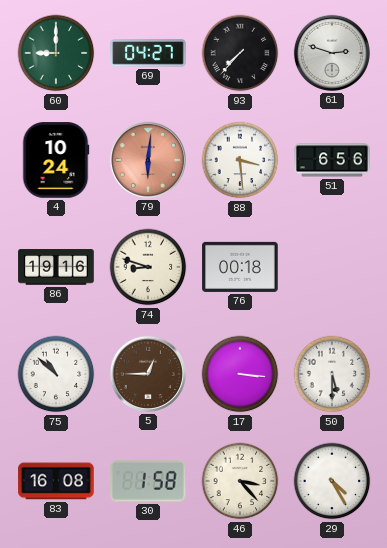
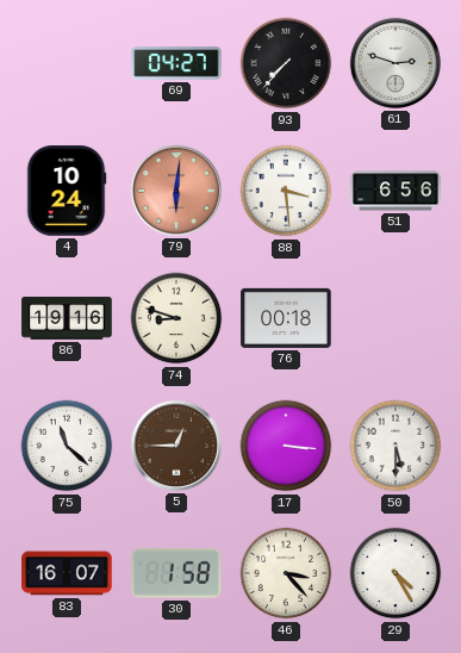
60: 9:00 -> none
75: 10:52 -> 11:22
83: 16:08 -> 16:07
